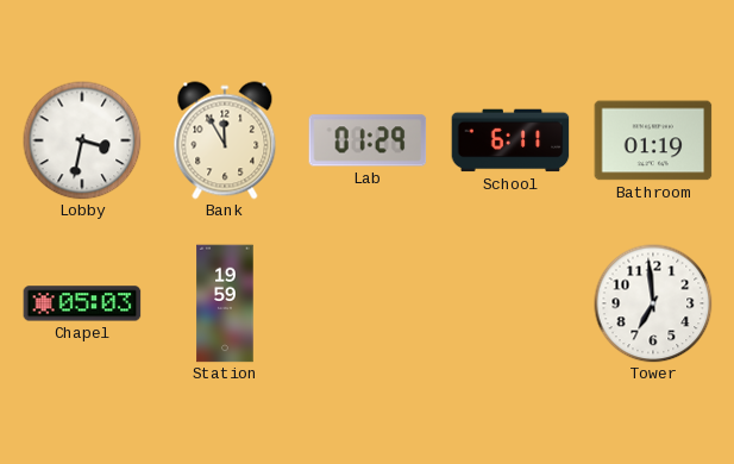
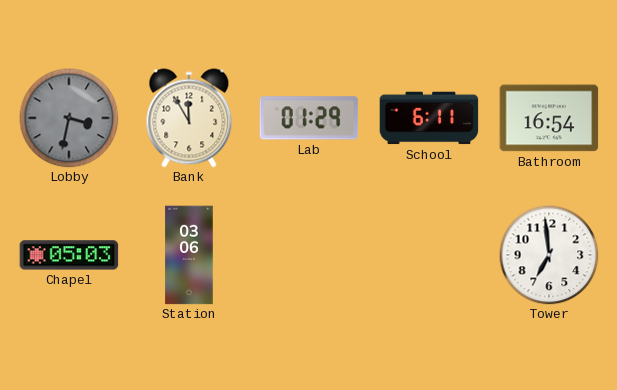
Lobby dial: white -> grey
Bathroom: 01:19 -> 16:54
Station: 19:59 -> 03:06
